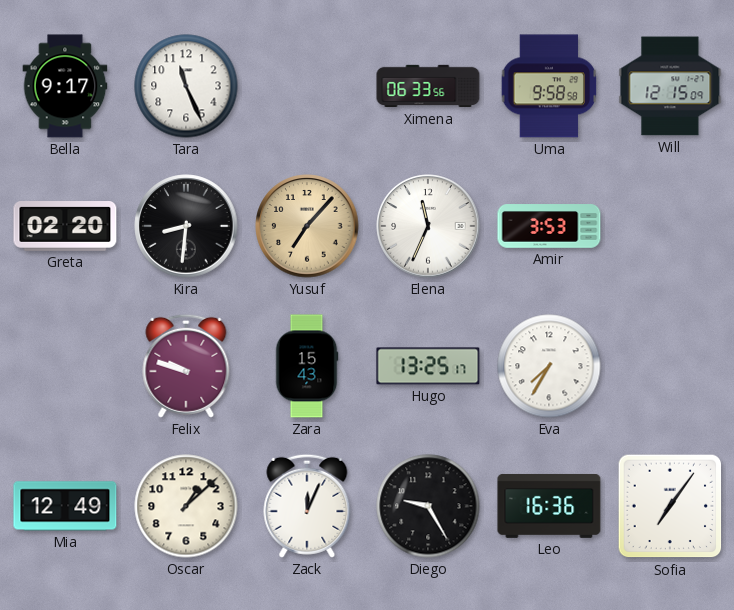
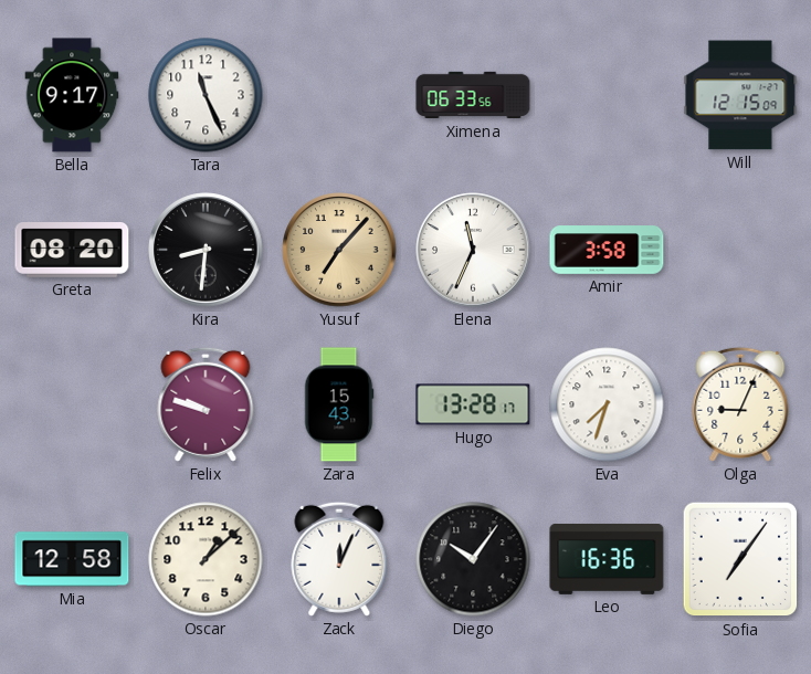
Uma: 9:58 -> none
Greta: 02:20 -> 08:20
Amir: 3:53 -> 3:58
Hugo: 13:25 -> 13:28
Eva: 7:35 -> 7:33
Olga: none -> 9:04
Mia: 12:49 -> 12:58
Diego: 9:25 -> 10:06
